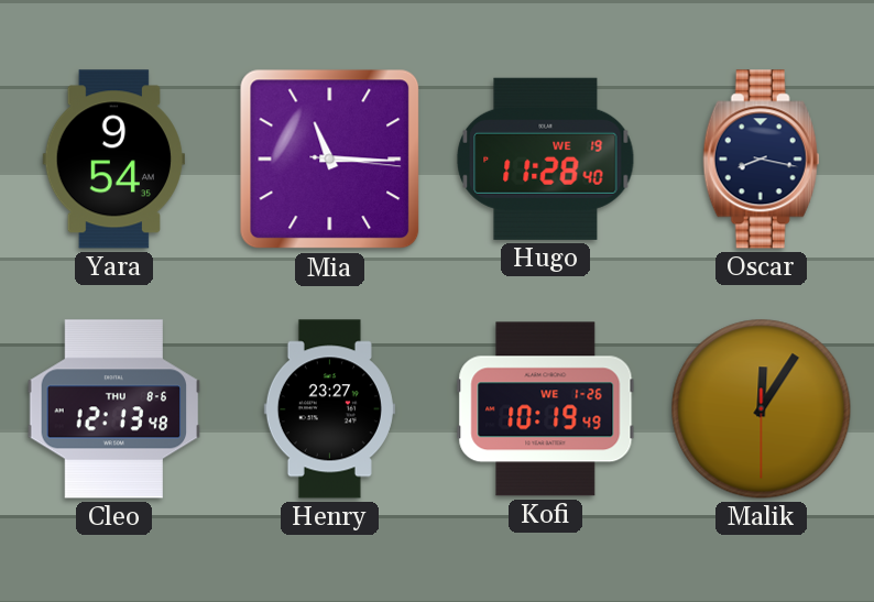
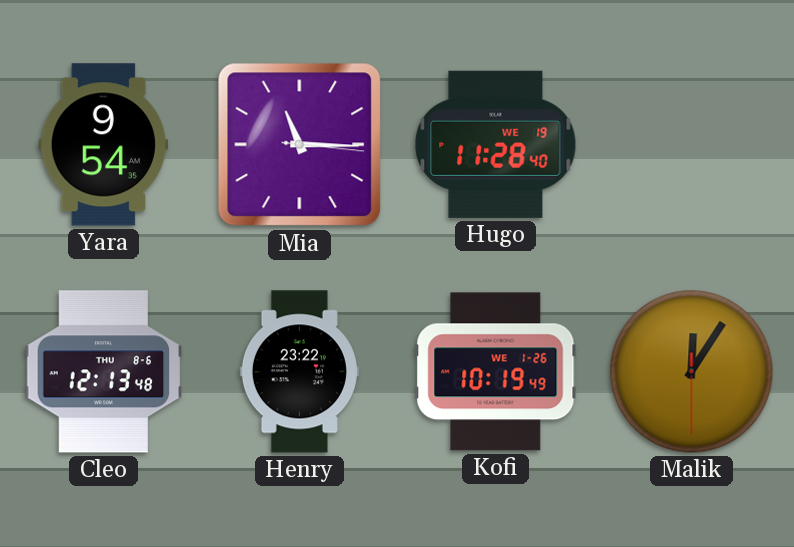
Oscar: 8:17 -> none
Henry: 23:27 -> 23:22
